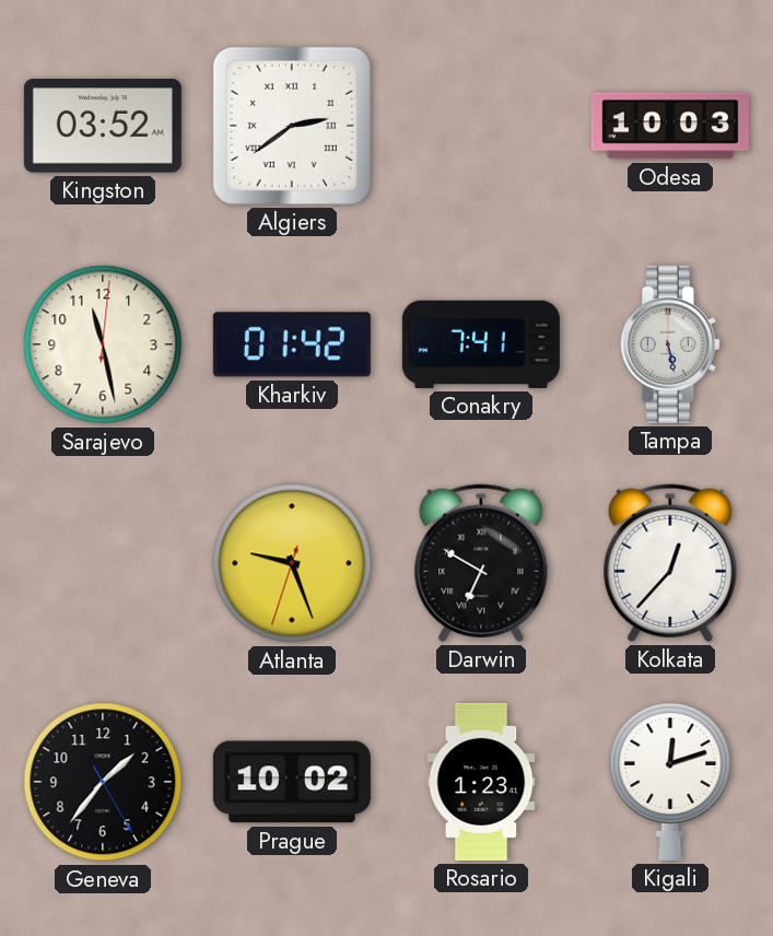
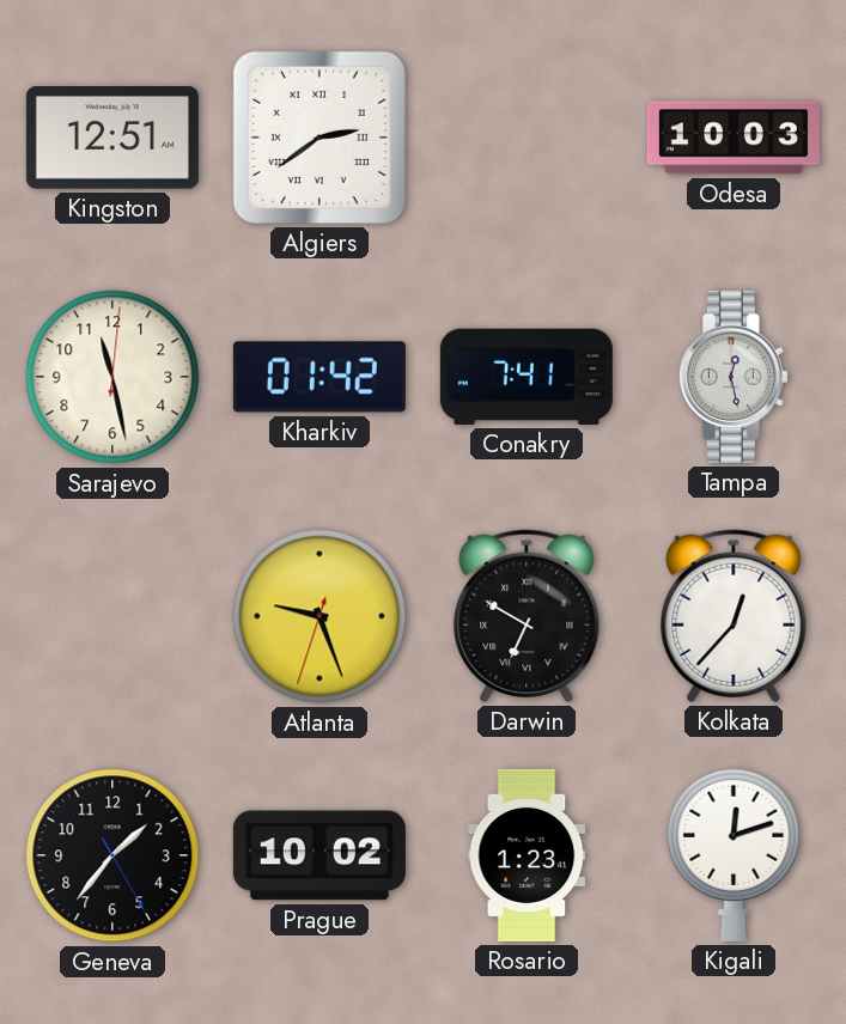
Kingston: 03:52 -> 12:51
Tampa: 5:28 -> 12:28
